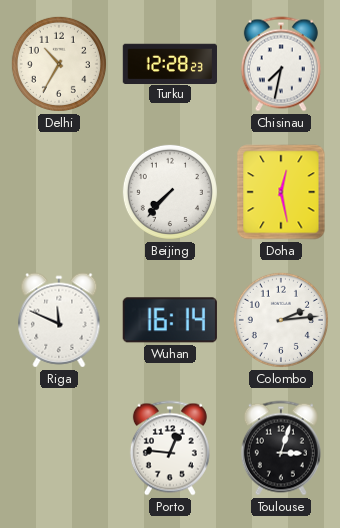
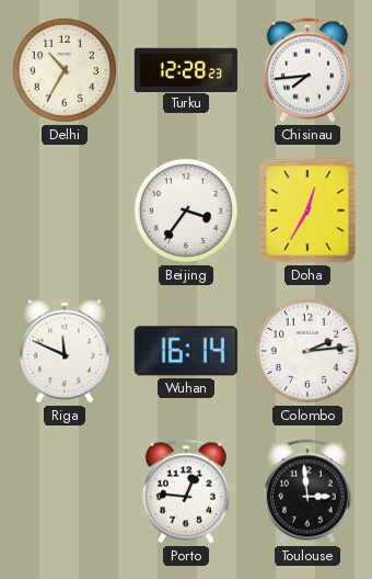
Chisinau: 7:32 -> 7:44
Beijing: 7:37 -> 3:36
Doha: 12:28 -> 12:35
Toulouse: 3:03 -> 2:59
